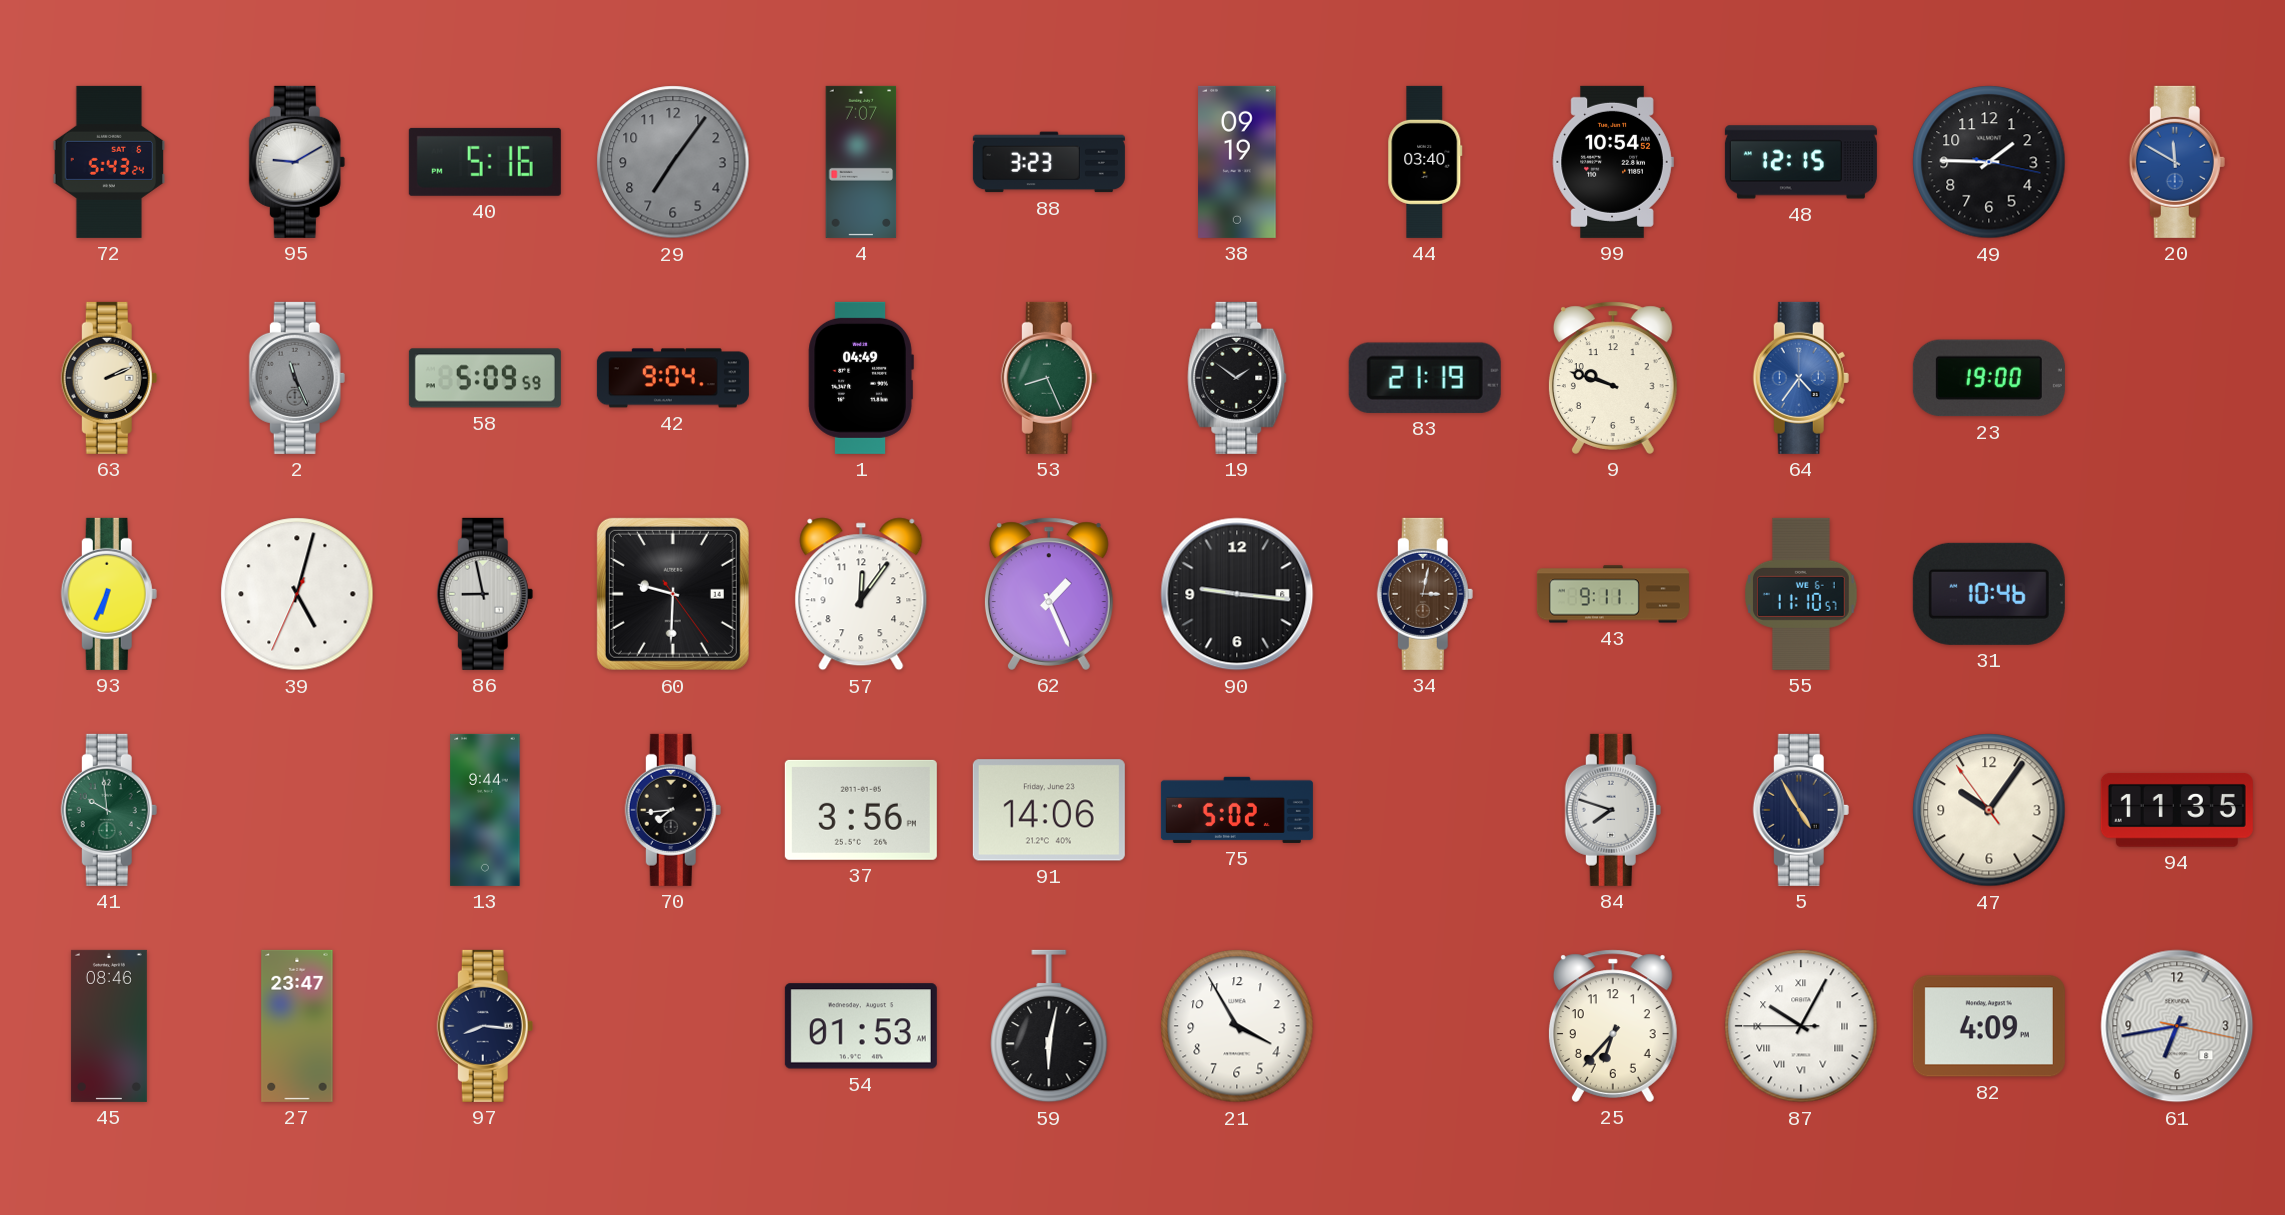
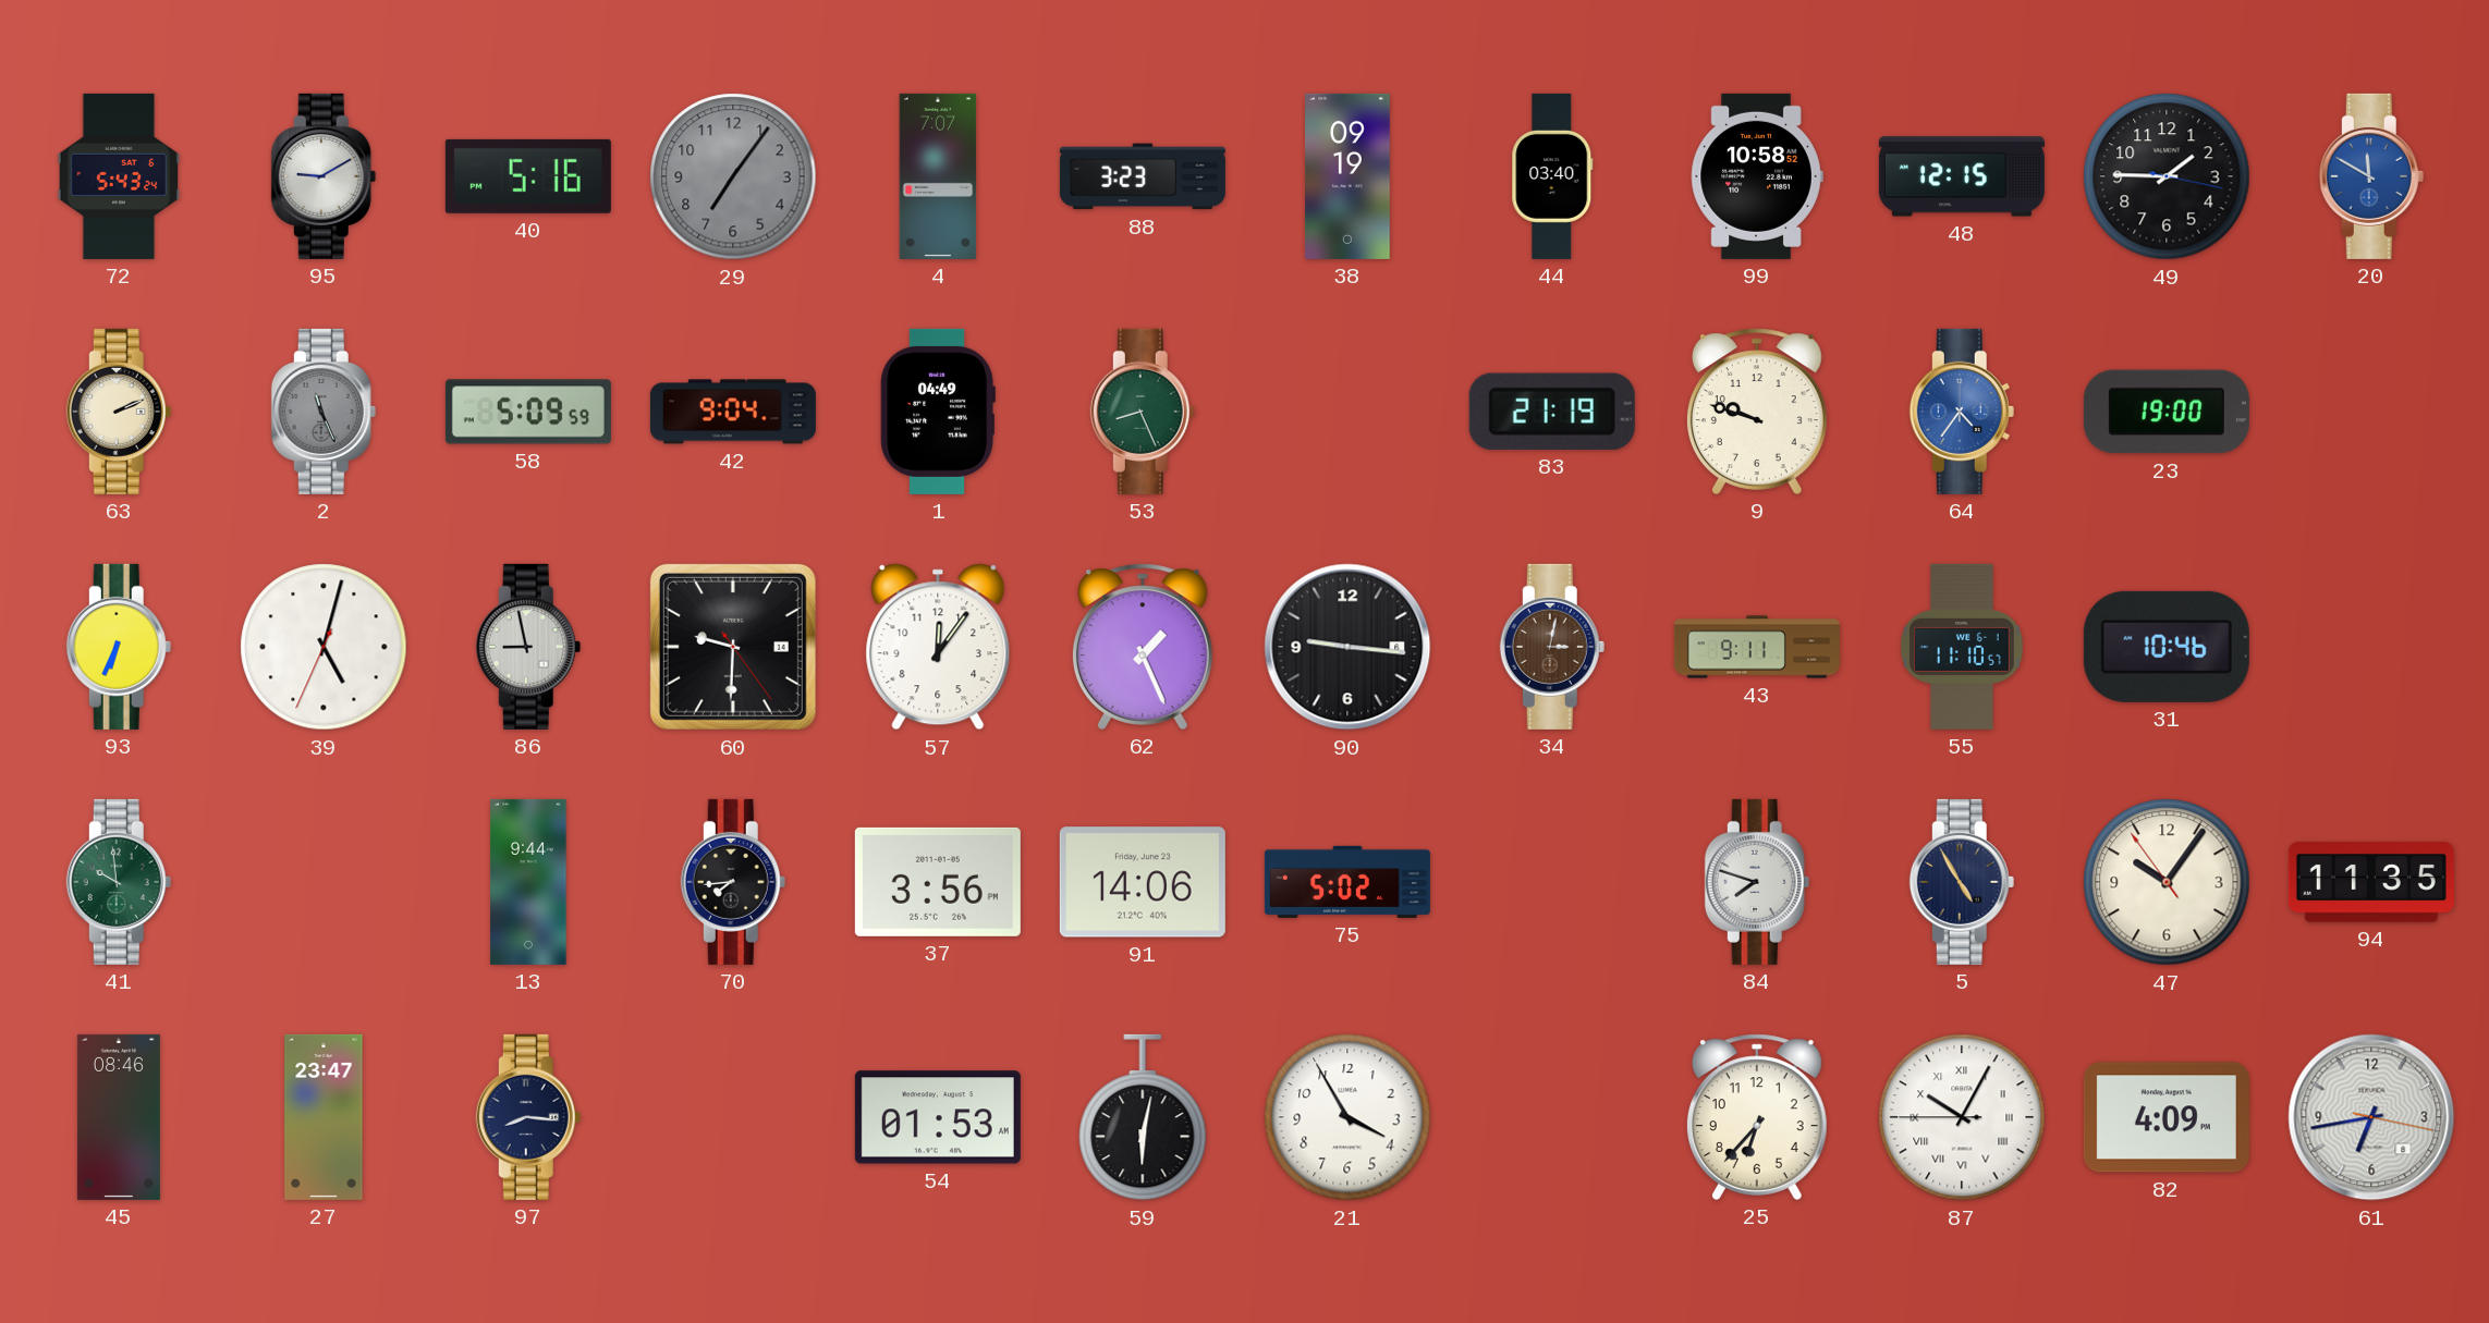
99: 10:54 -> 10:58
19: 1:51 -> none
